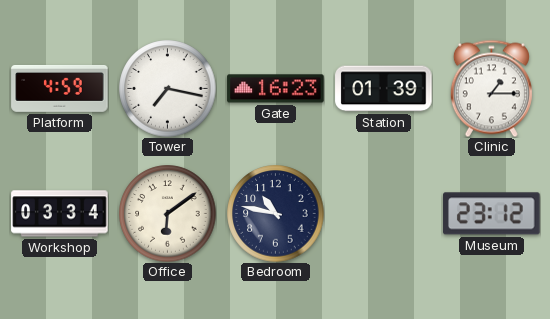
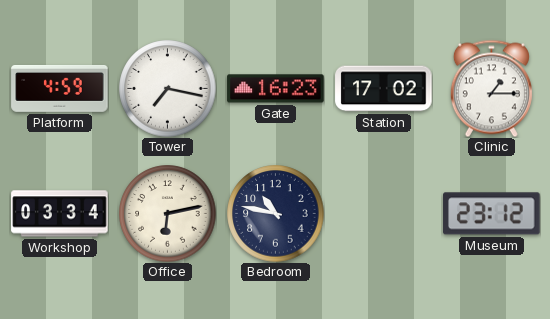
Station: 01:39 -> 17:02
Office: 6:09 -> 6:13
